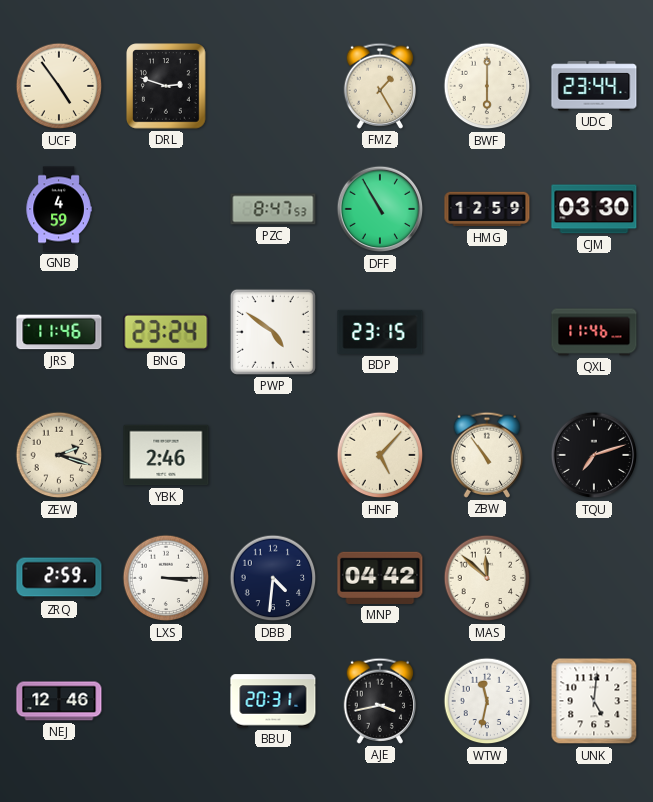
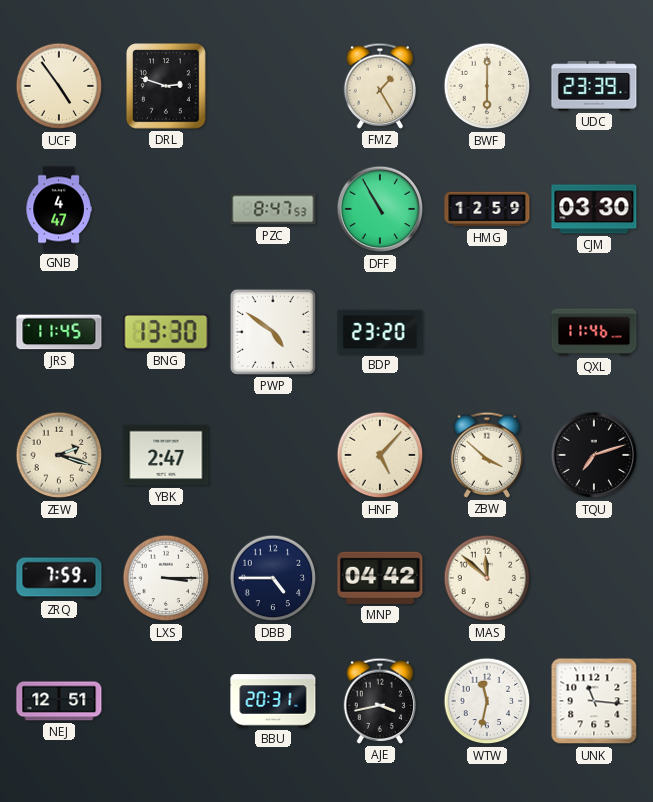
UDC: 23:44 -> 23:39
GNB: 4:59 -> 4:47
JRS: 11:46 -> 11:45
BNG: 23:24 -> 13:30
BDP: 23:15 -> 23:20
YBK: 2:46 -> 2:47
ZBW: 10:54 -> 3:52
ZRQ: 2:59 -> 7:59
DBB: 4:31 -> 4:45
NEJ: 12:46 -> 12:51
UNK: 5:01 -> 11:16
